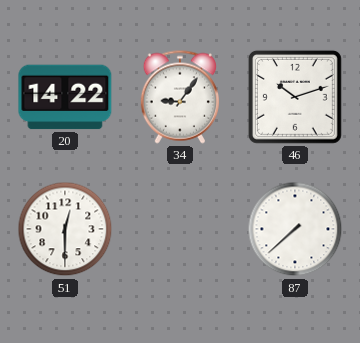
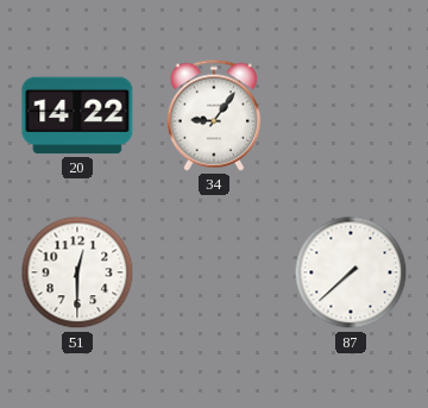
46: 10:12 -> none
